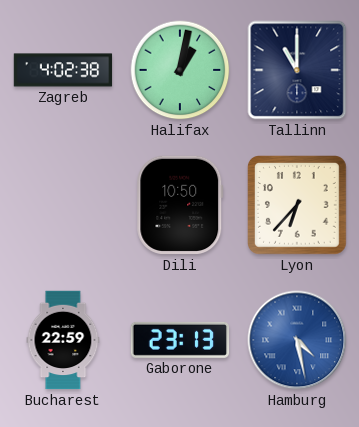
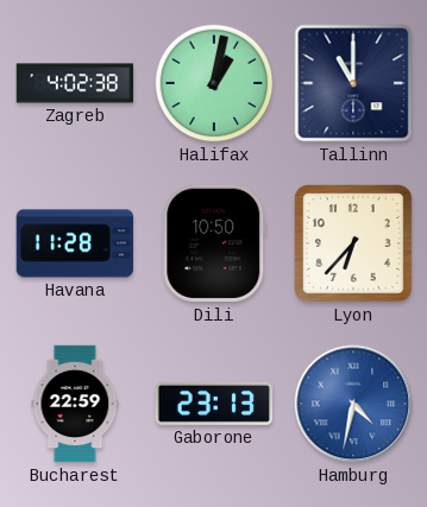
Havana: none -> 11:28
Hamburg: 4:28 -> 4:32
